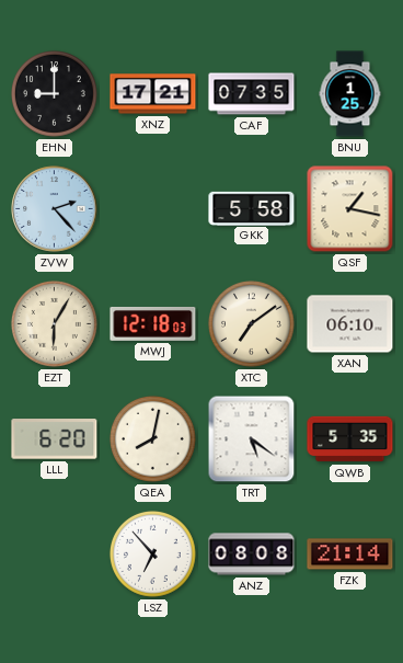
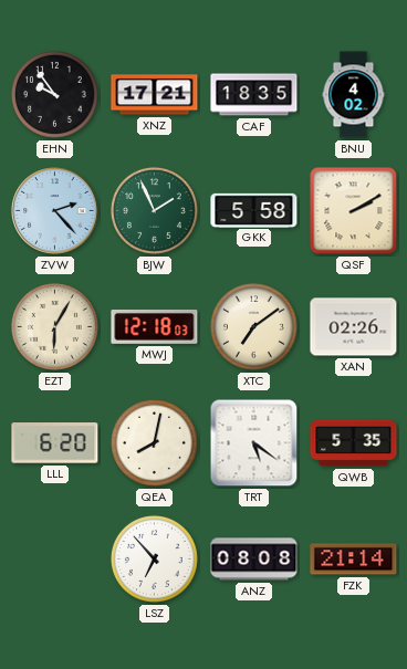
EHN: 9:00 -> 9:54
CAF: 07:35 -> 18:35
BNU: 1:25 -> 4:02
BJW: none -> 1:56
QSF: 1:17 -> 2:10
XAN: 06:10 -> 02:26
